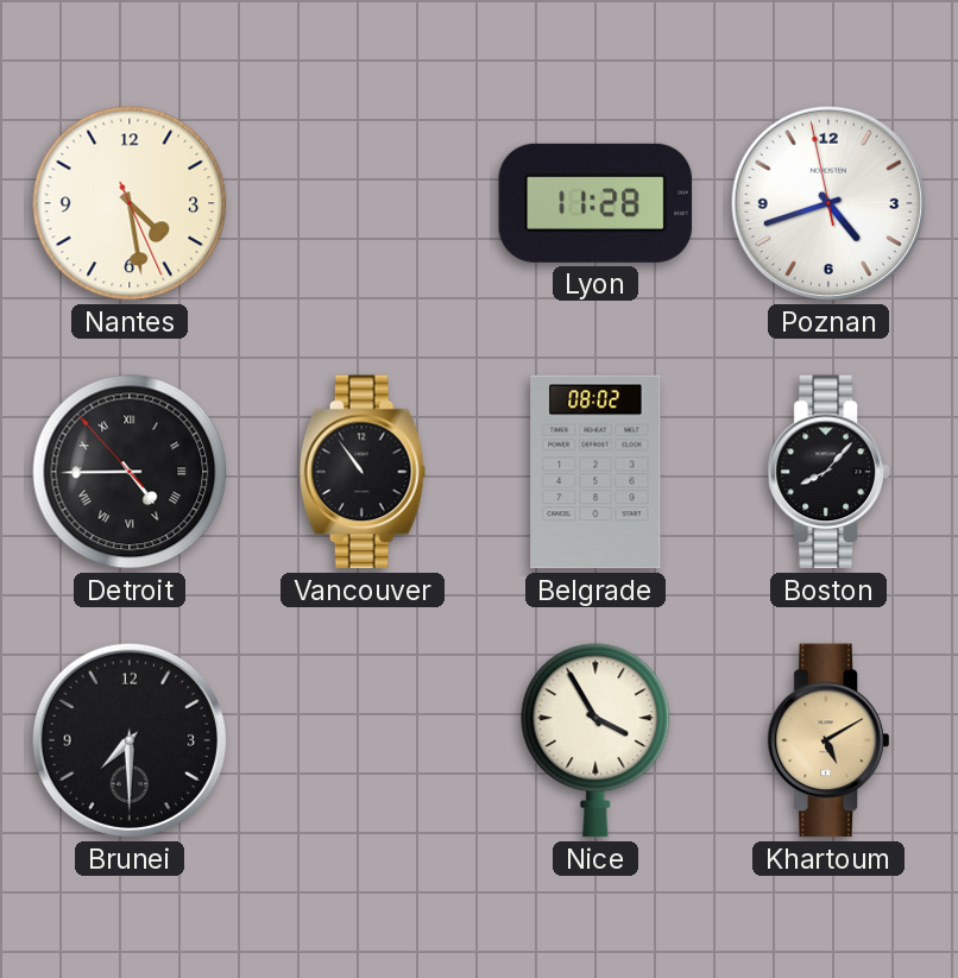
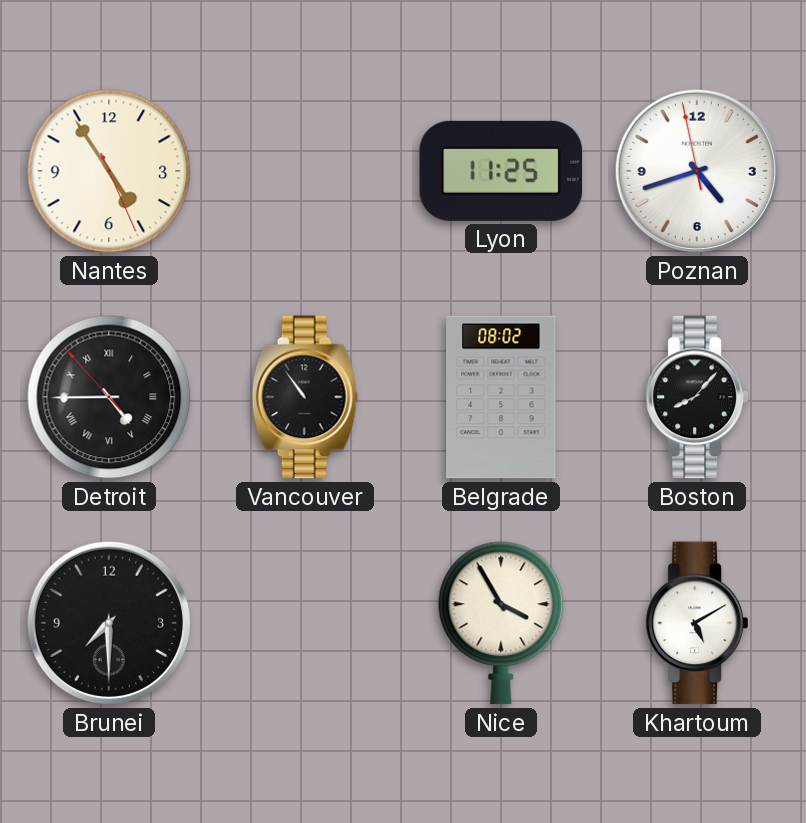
Nantes: 4:28 -> 4:54
Lyon: 11:28 -> 11:25
Khartoum dial: champagne -> white
